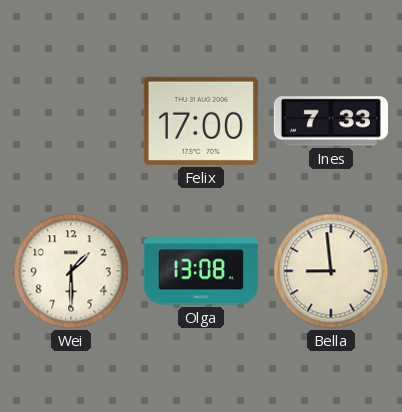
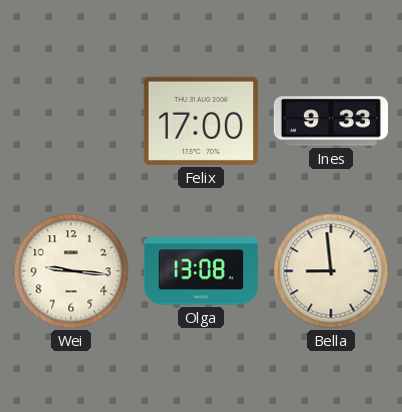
Ines: 7:33 -> 9:33
Wei: 1:30 -> 9:16
